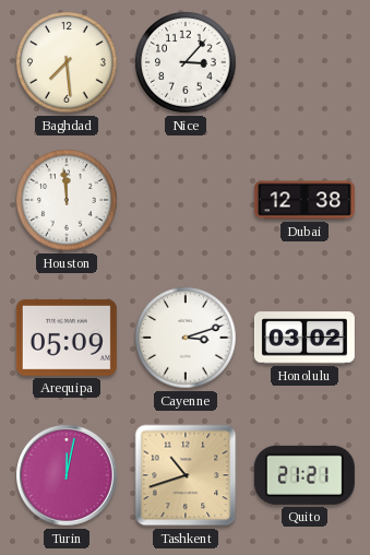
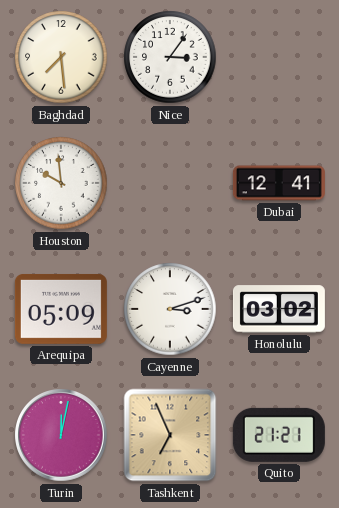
Nice: 3:07 -> 3:06
Houston: 11:59 -> 9:59
Dubai: 12:38 -> 12:41
Tashkent: 10:42 -> 6:56
